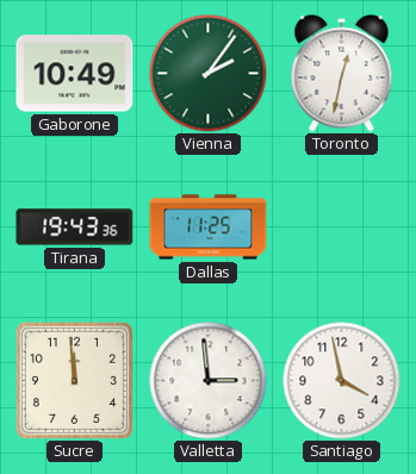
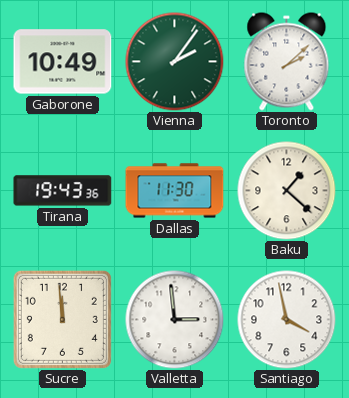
Toronto: 12:32 -> 2:08
Dallas: 11:25 -> 11:30
Baku: none -> 1:22
